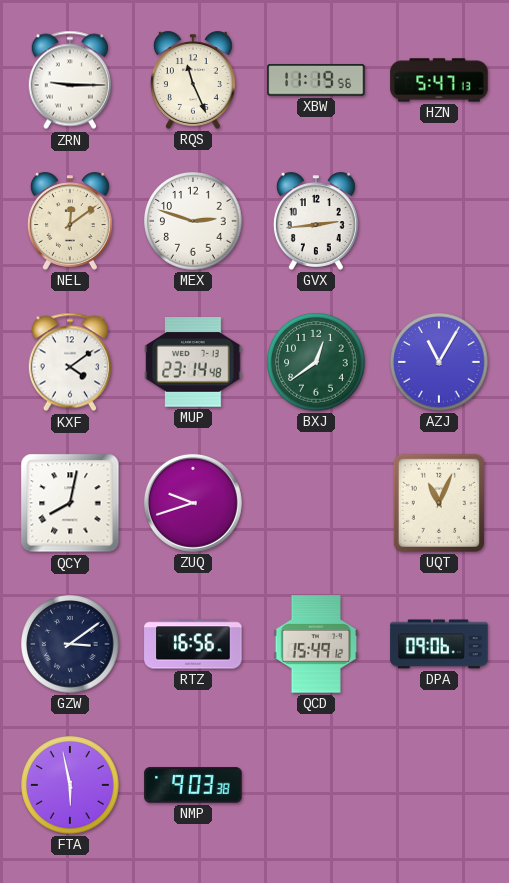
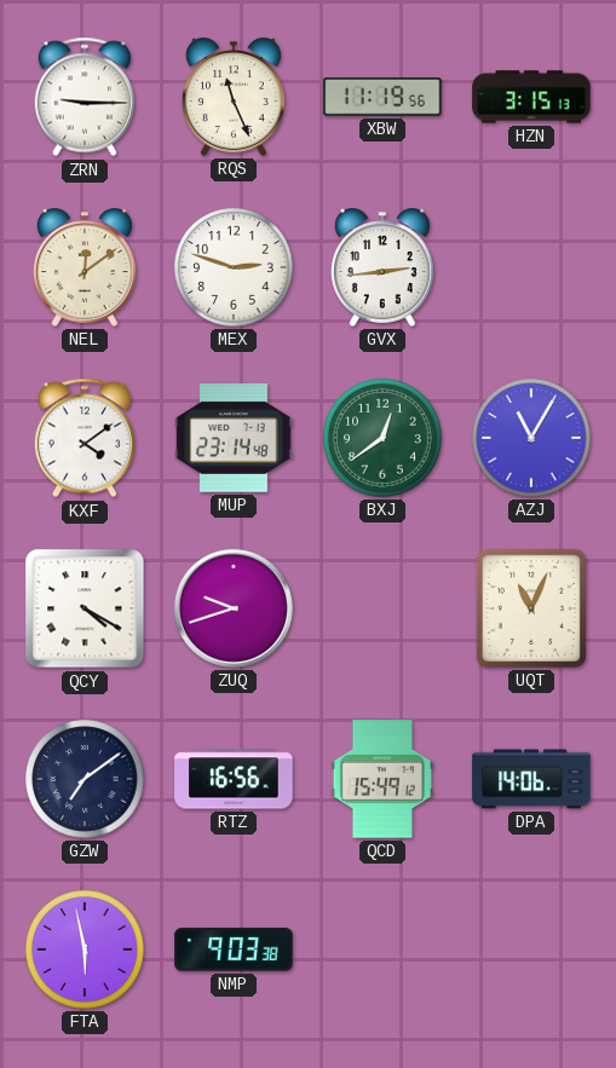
HZN: 5:47 -> 3:15
QCY: 8:02 -> 4:20
GZW: 3:09 -> 7:09
DPA: 09:06 -> 14:06
